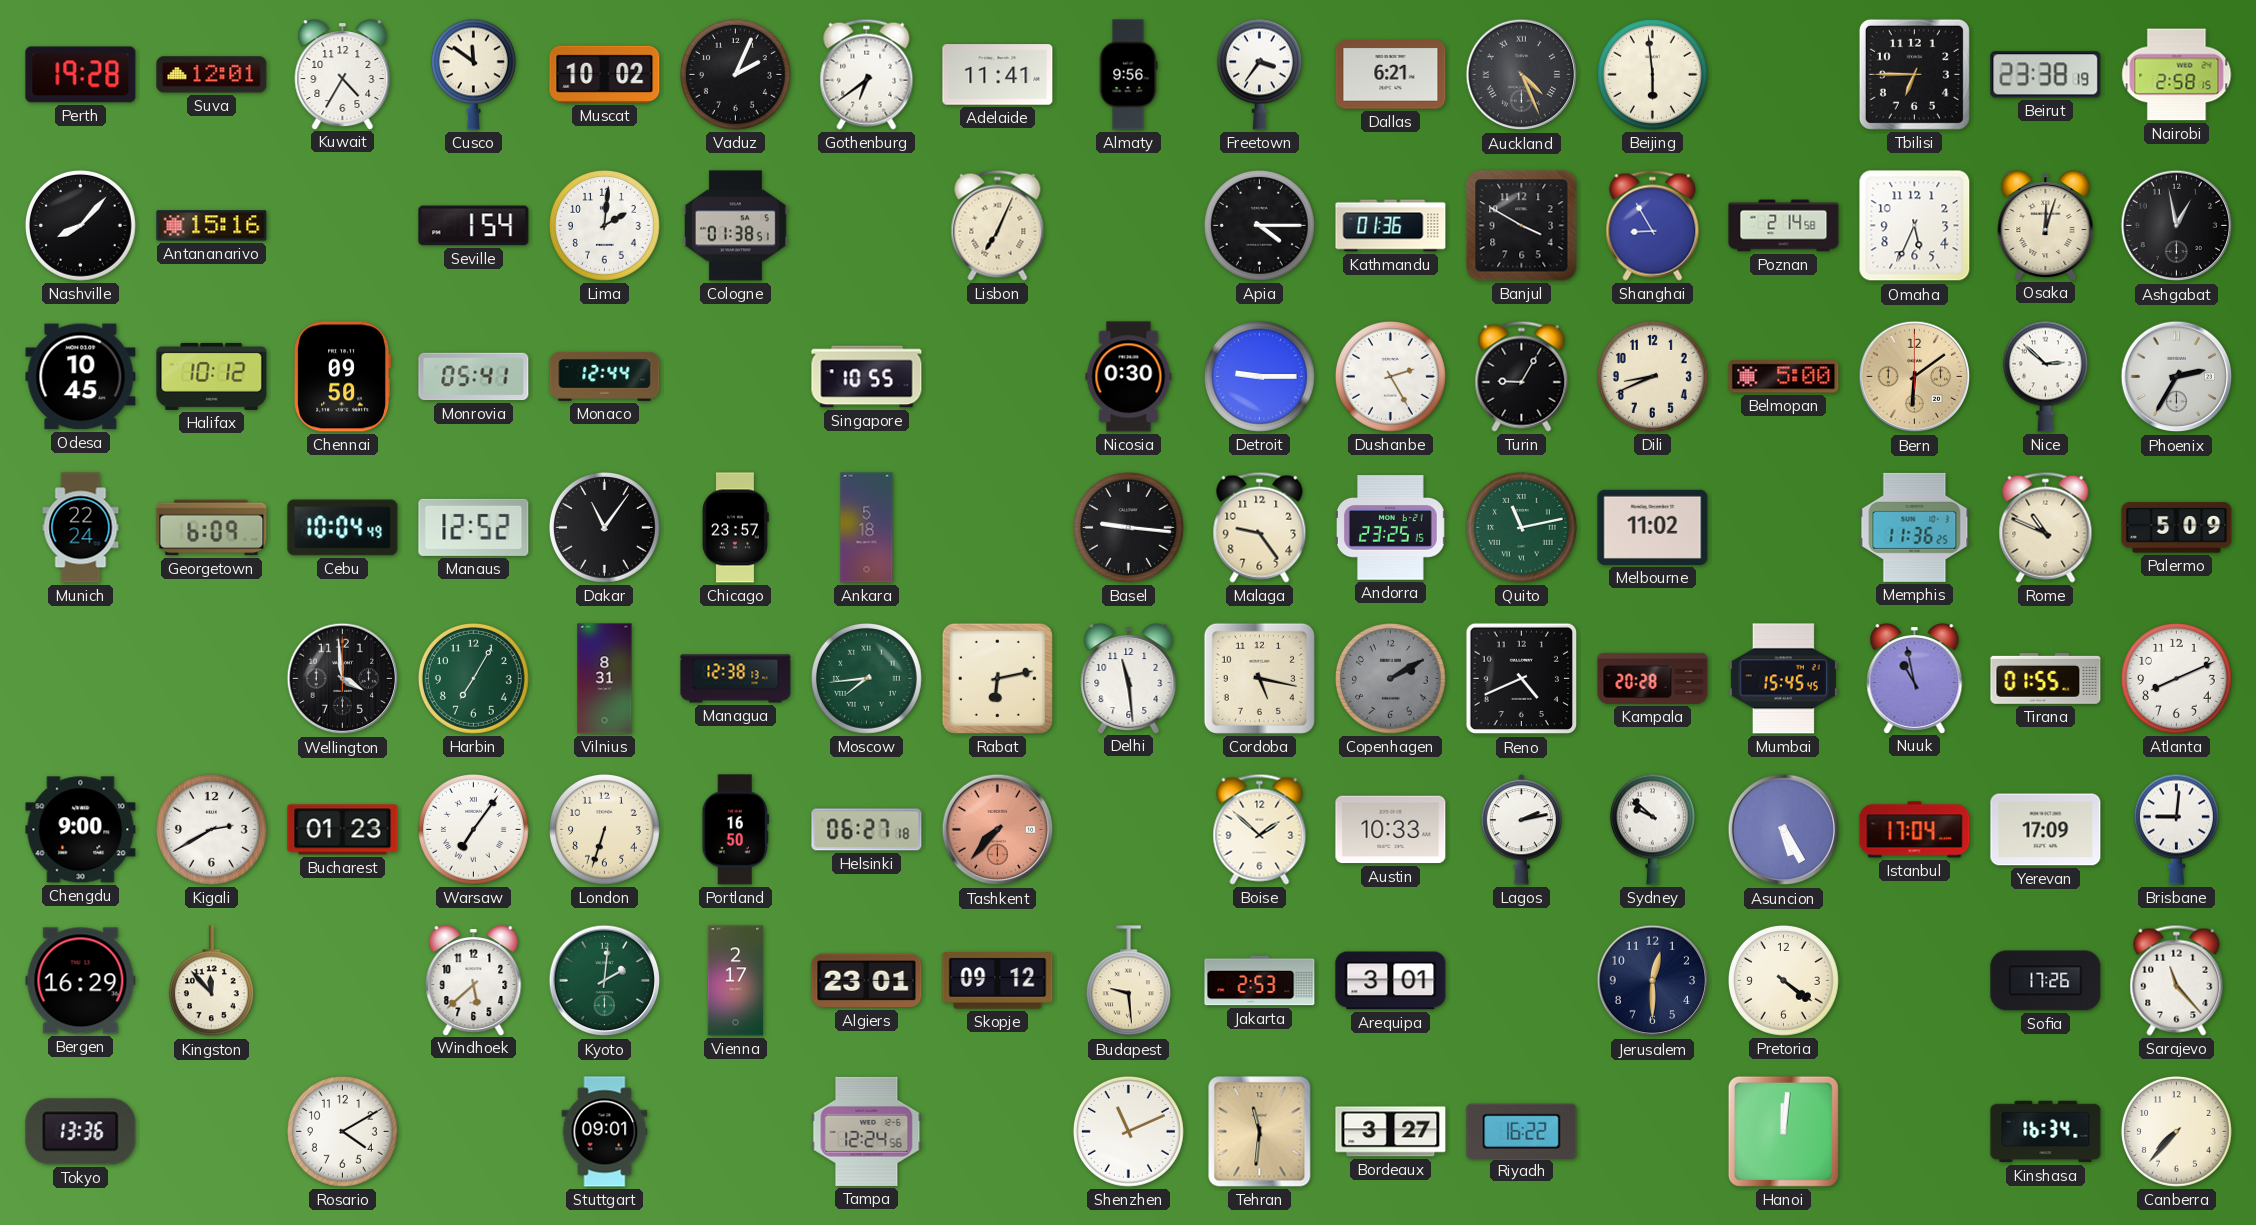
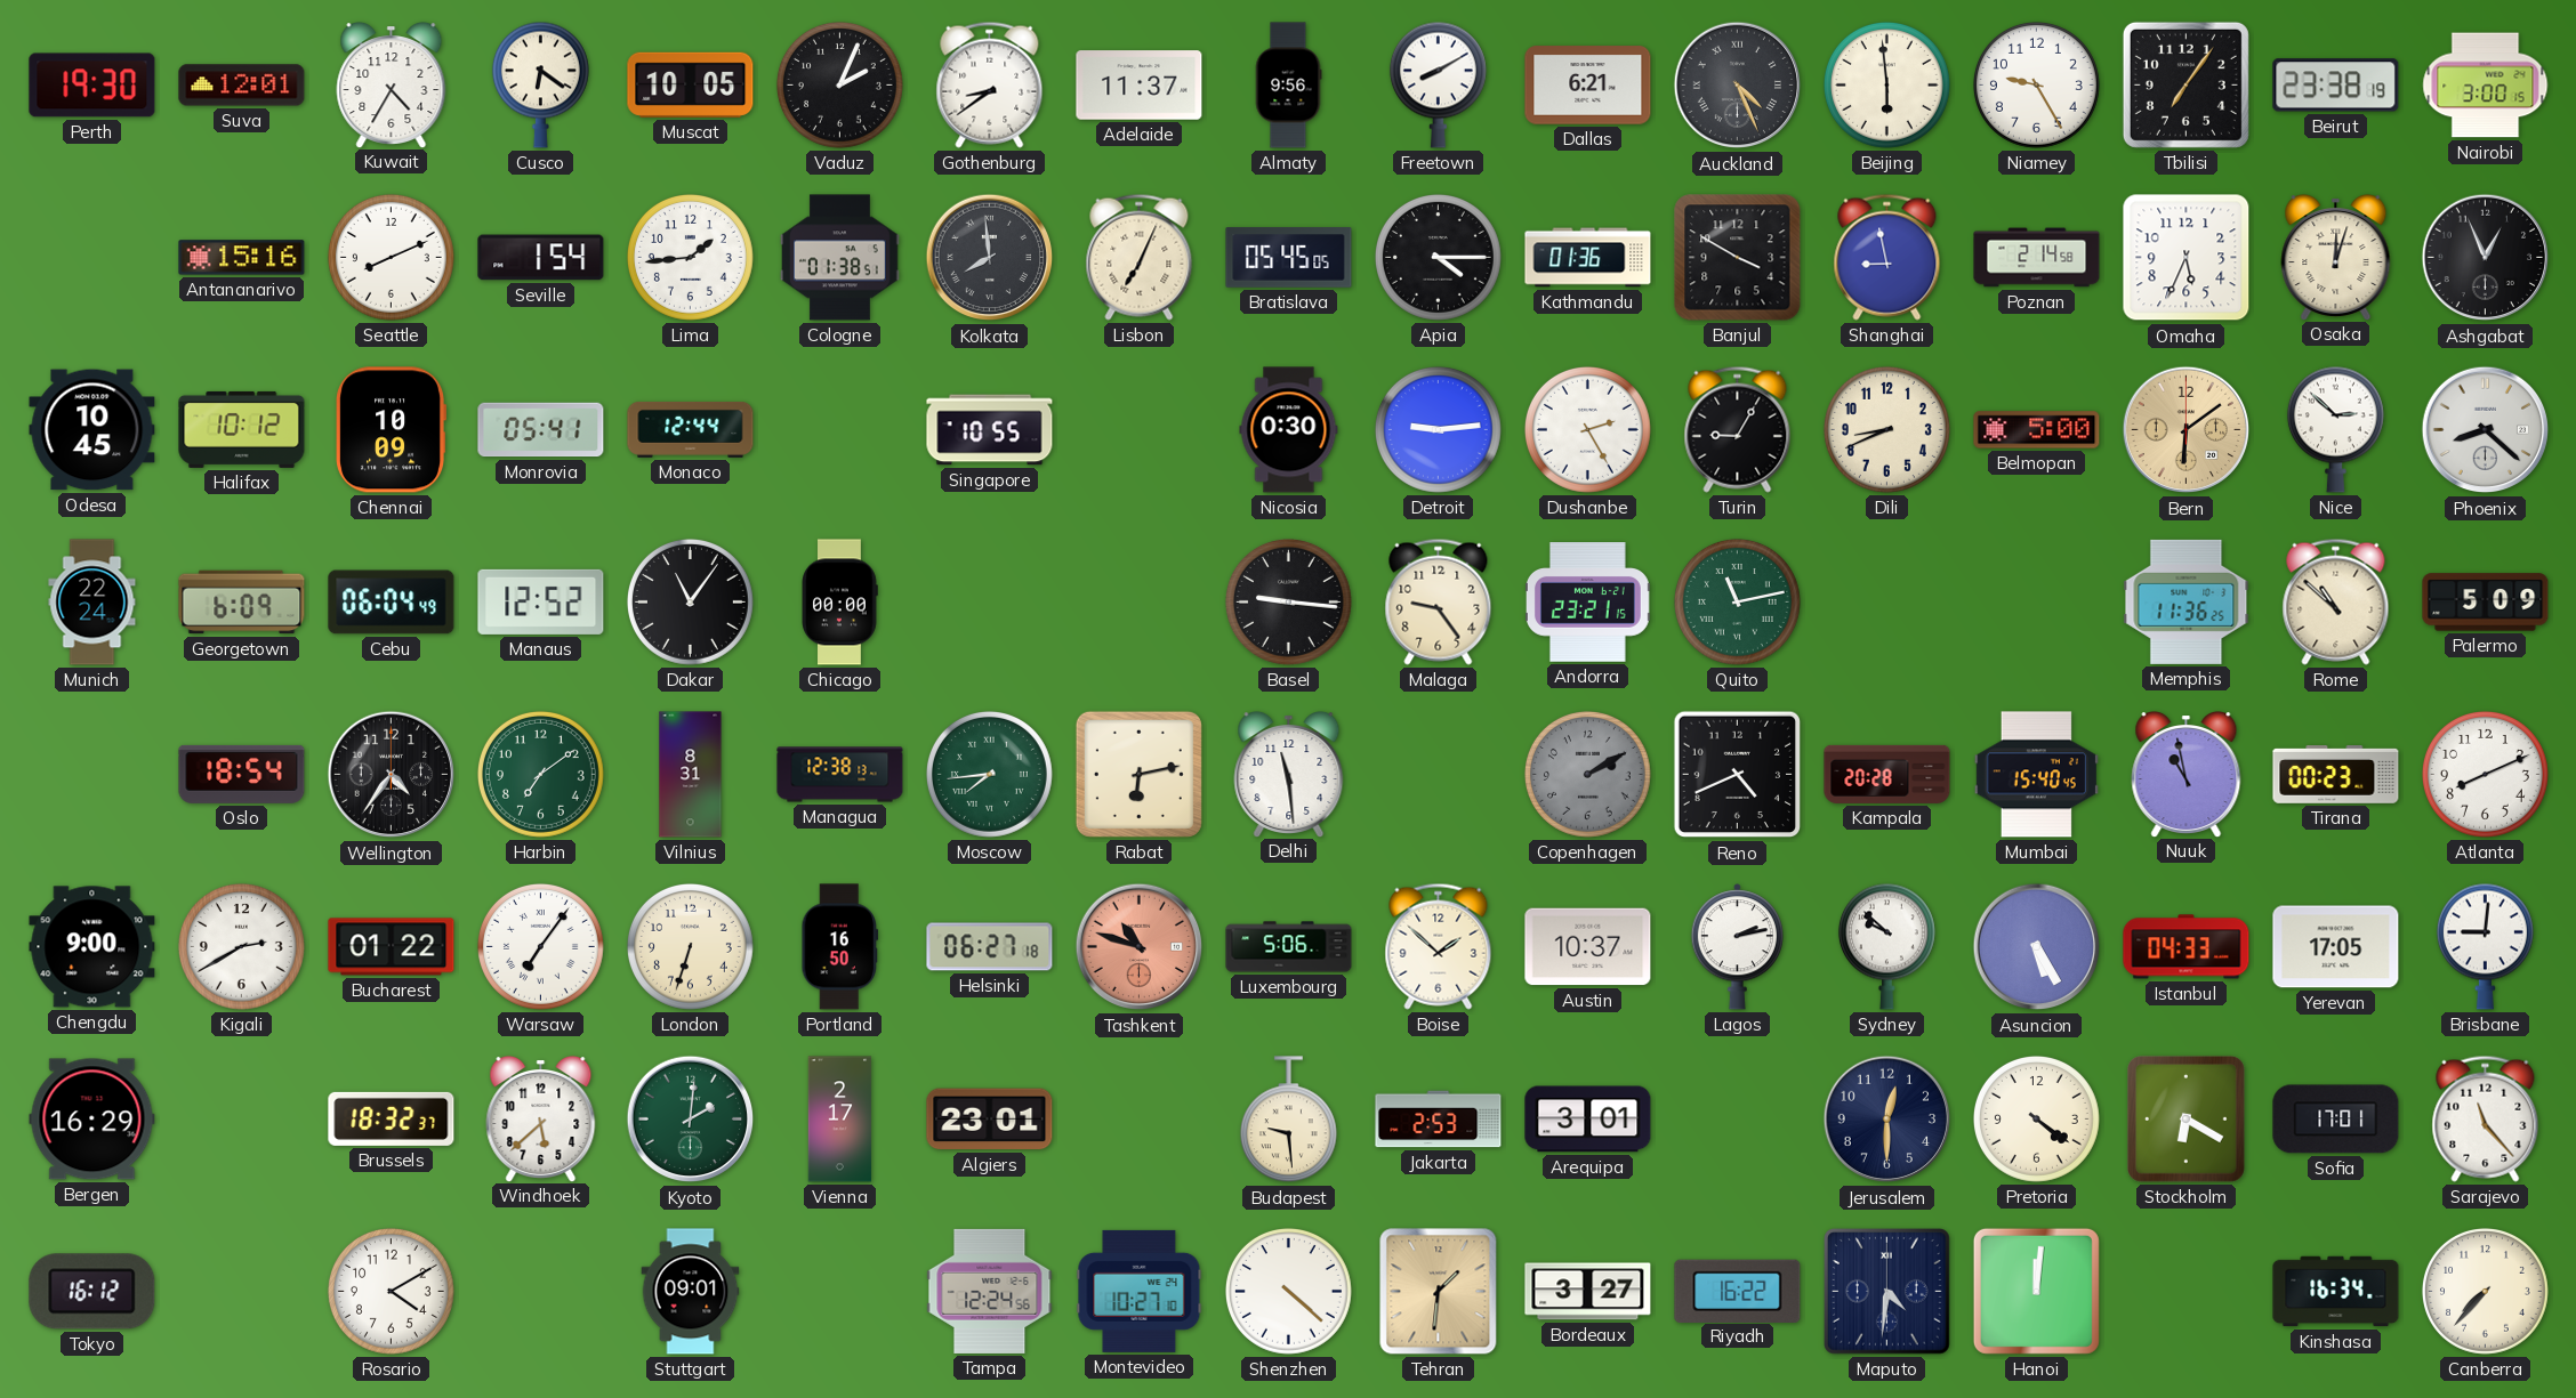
Perth: 19:28 -> 19:30
Cusco: 11:51 -> 6:21
Muscat: 10:02 -> 10:05
Gothenburg: 6:39 -> 8:39
Adelaide: 11:41 -> 11:37
Freetown: 3:36 -> 8:10
Niamey: none -> 9:25
Tbilisi: 6:45 -> 7:06
Nairobi: 2:58 -> 3:00
Nashville: 8:07 -> none
Seattle: none -> 8:11
Lima: 2:01 -> 1:44
Kolkata: none -> 7:59
Bratislava: none -> 05:45
Shanghai: 8:55 -> 8:58
Ashgabat: 12:58 -> 12:56
Chennai: 09:50 -> 10:09
Detroit: 9:15 -> 9:14
Phoenix: 2:35 -> 8:22
Cebu: 10:04 -> 06:04
Chicago: 23:57 -> 00:00
Ankara: 5:18 -> none
Andorra: 23:25 -> 23:21
Melbourne: 11:02 -> none
Rome: 10:49 -> 10:52
Oslo: none -> 18:54
Wellington: 3:59 -> 4:36
Harbin: 7:05 -> 7:09
Cordoba: 5:17 -> none
Mumbai: 15:45 -> 15:40
Tirana: 01:55 -> 00:23
Bucharest: 01:23 -> 01:22
Tashkent: 7:37 -> 10:48
Luxembourg: none -> 5:06
Austin: 10:33 -> 10:37
Istanbul: 17:04 -> 04:33
Yerevan: 17:09 -> 17:05
Kingston: 11:53 -> none
Brussels: none -> 18:32
Skopje: 09:12 -> none
Stockholm: none -> 6:20
Sofia: 17:26 -> 17:01
Tokyo: 13:36 -> 16:12
Montevideo: none -> 10:27
Shenzhen: 11:11 -> 4:22
Tehran: 11:31 -> 1:31
Maputo: none -> 4:31
